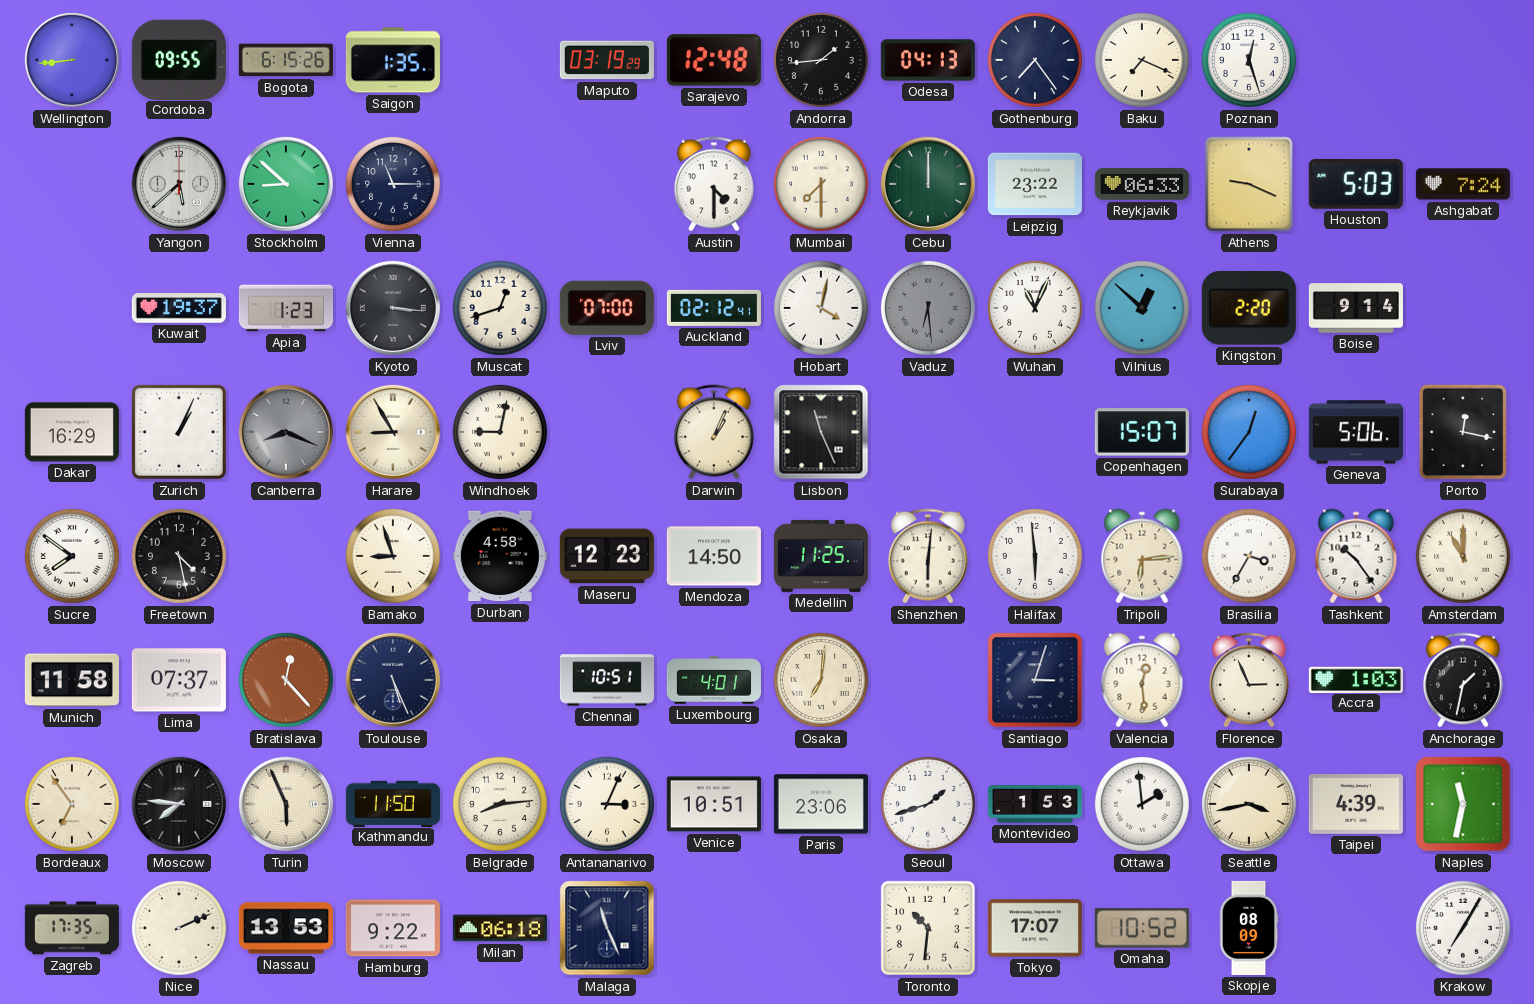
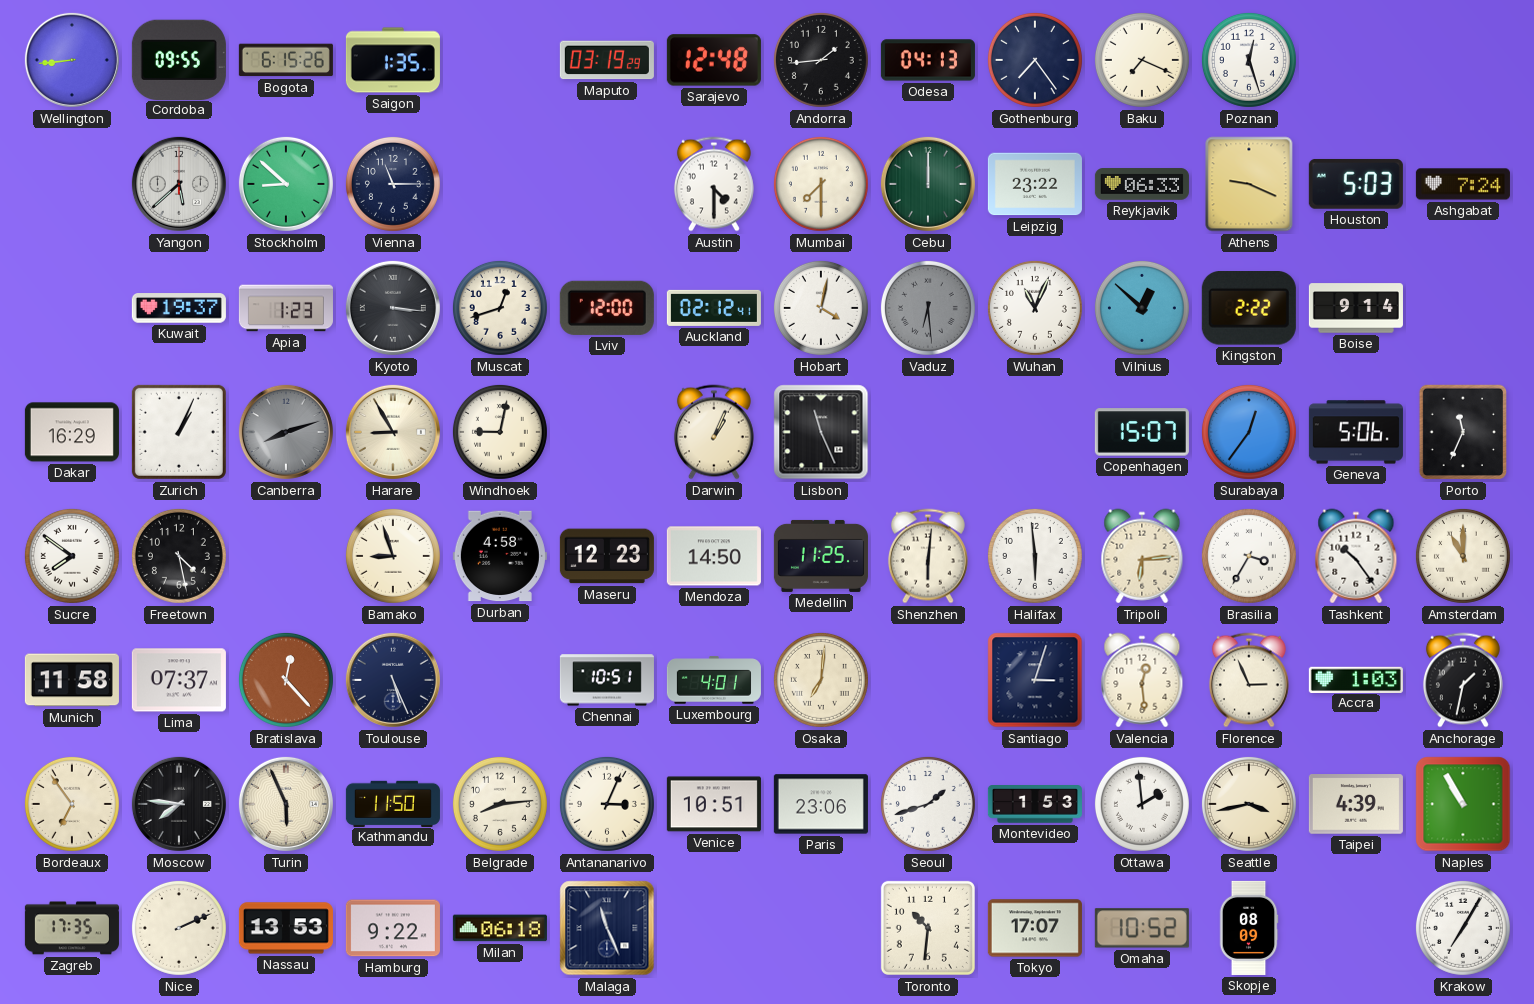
Lviv: 07:00 -> 12:00
Kingston: 2:20 -> 2:22
Canberra: 8:19 -> 8:12
Porto: 12:17 -> 11:34
Naples: 11:32 -> 10:55
